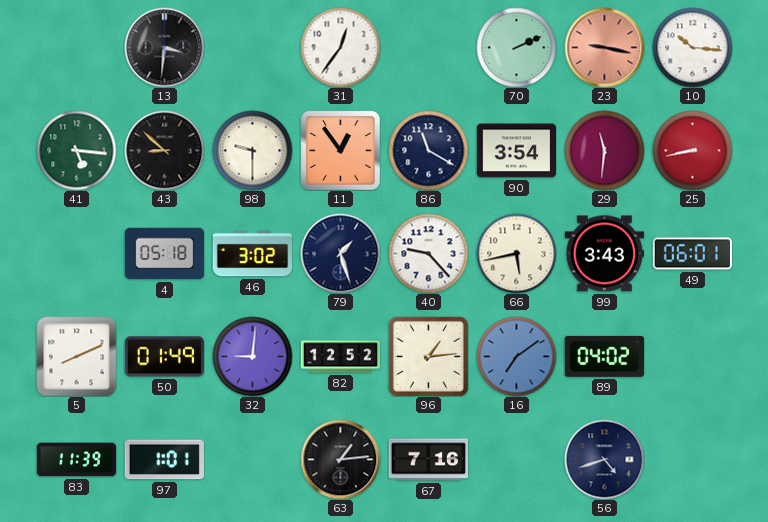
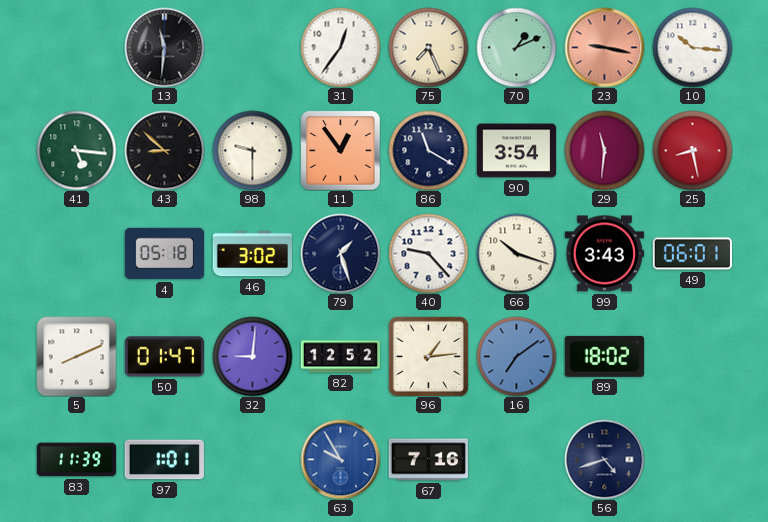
13: 3:31 -> 11:31
75: none -> 7:26
70: 2:11 -> 1:11
25: 8:43 -> 8:28
66: 5:43 -> 10:18
50: 01:49 -> 01:47
89: 04:02 -> 18:02
63: 1:14 -> 9:55
63 dial: black -> blue
